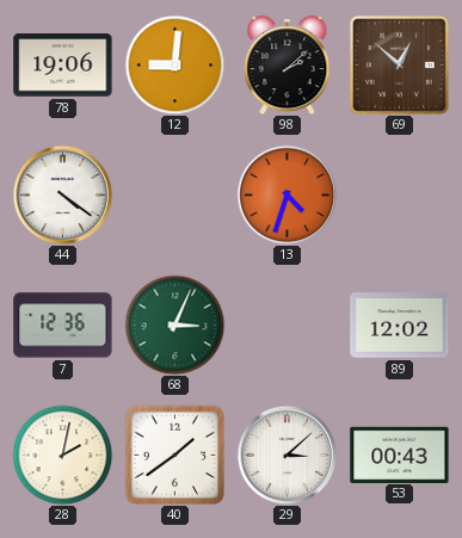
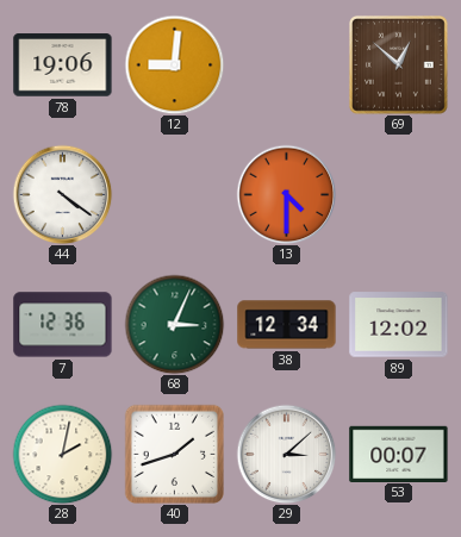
98: 2:08 -> none
13: 4:33 -> 4:30
38: none -> 12:34
40: 1:39 -> 1:42
53: 00:43 -> 00:07
